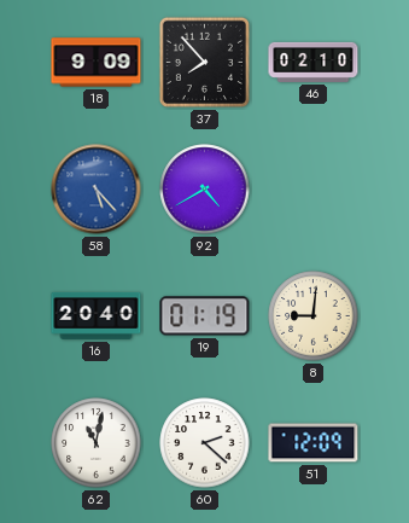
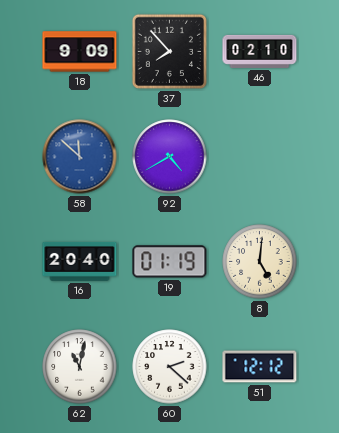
58: 5:23 -> 11:52
8: 9:01 -> 5:01
51: 12:09 -> 12:12
